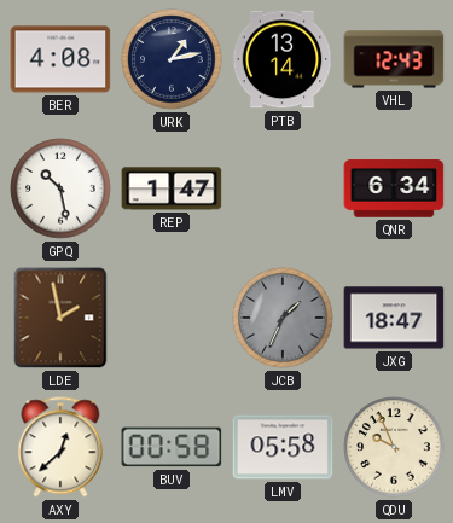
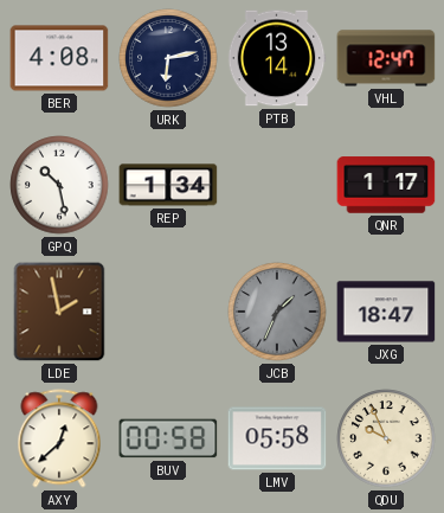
URK: 1:13 -> 6:13
VHL: 12:43 -> 12:47
REP: 1:47 -> 1:34
QNR: 6:34 -> 1:17
